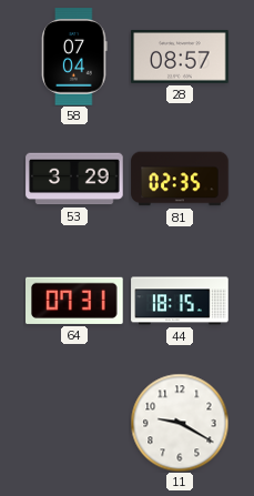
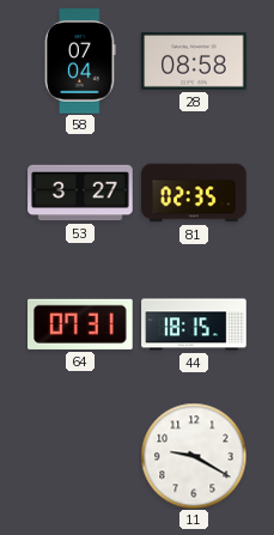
28: 08:57 -> 08:58
53: 3:29 -> 3:27
